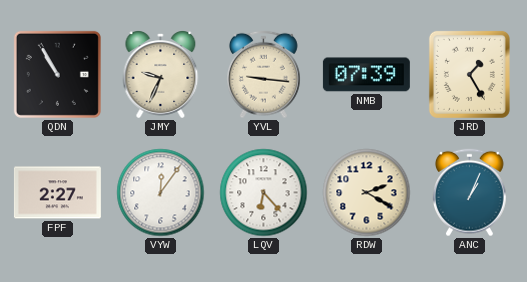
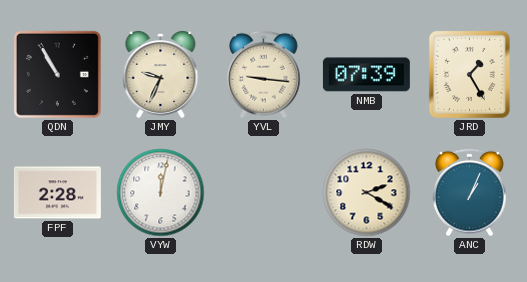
FPF: 2:27 -> 2:28
VYW: 12:06 -> 12:02
LQV: 6:23 -> none
